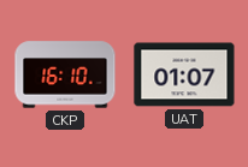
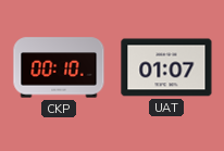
CKP: 16:10 -> 00:10
